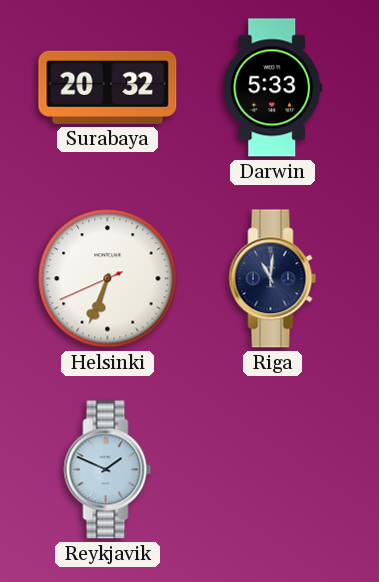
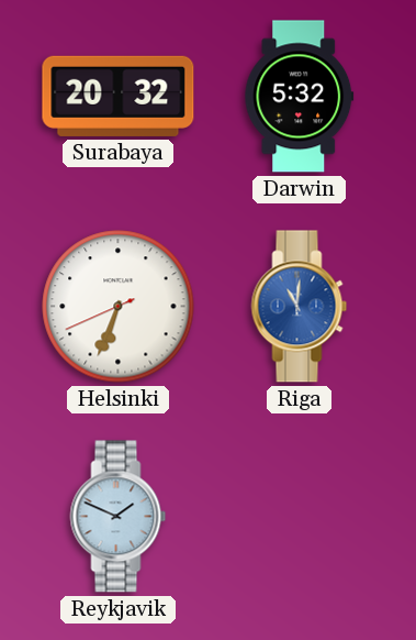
Darwin: 5:33 -> 5:32
Riga dial: navy -> blue
